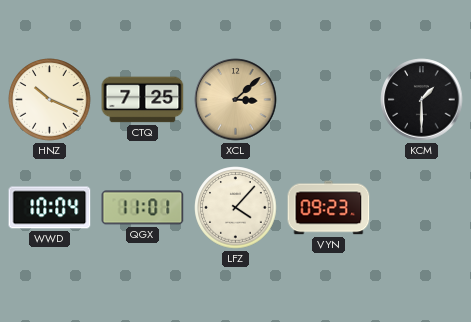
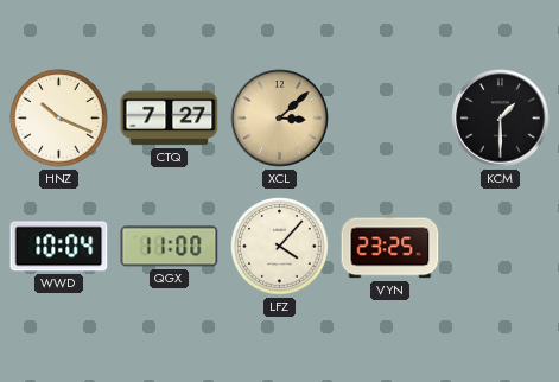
CTQ: 7:25 -> 7:27
QGX: 11:01 -> 11:00
VYN: 09:23 -> 23:25
